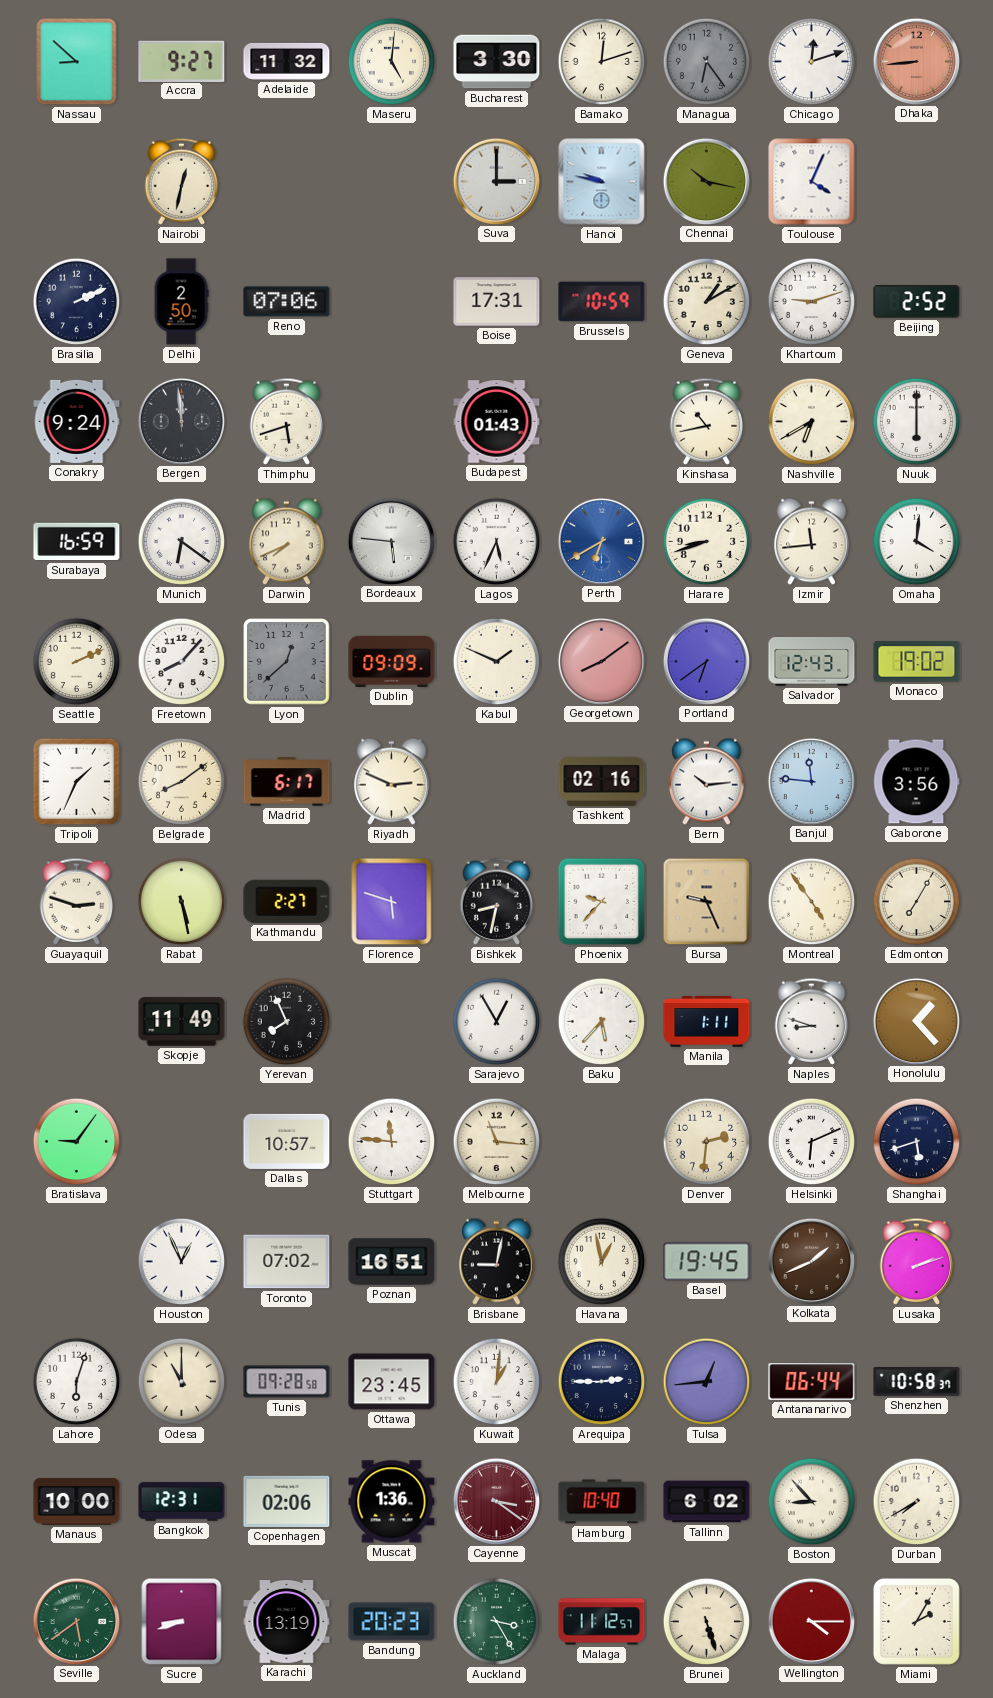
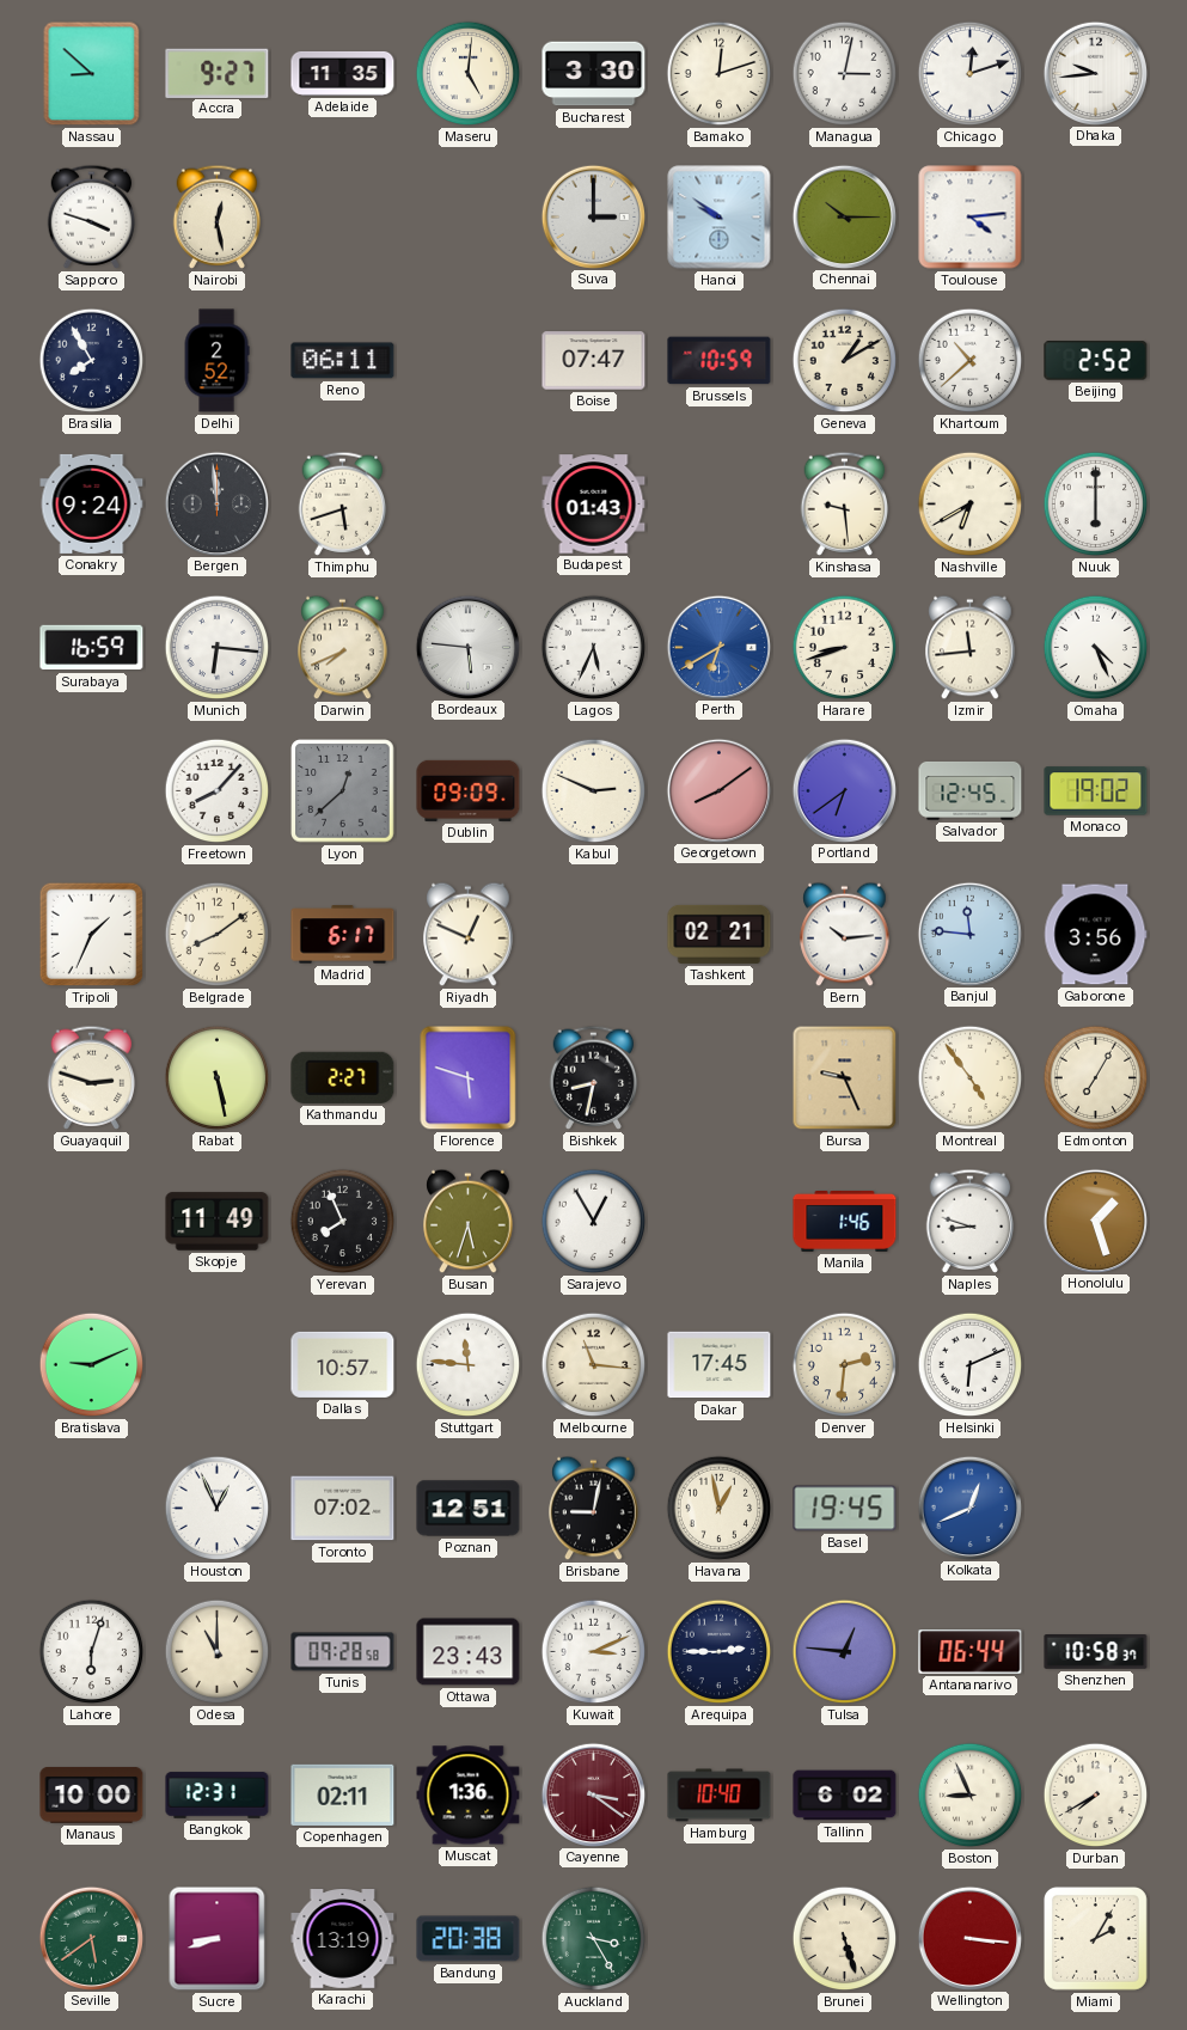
Adelaide: 11:32 -> 11:35
Managua: 6:24 -> 3:02
Managua dial: grey -> white
Dhaka: 8:44 -> 9:44
Dhaka dial: salmon -> white
Sapporo: none -> 3:48
Nairobi: 12:32 -> 12:28
Hanoi: 9:47 -> 9:51
Chennai: 10:17 -> 10:15
Toulouse: 4:04 -> 4:14
Brasilia: 2:11 -> 7:55
Delhi: 2:50 -> 2:52
Reno: 07:06 -> 06:11
Boise: 17:31 -> 07:47
Khartoum: 9:12 -> 10:38
Kinshasa: 10:43 -> 9:29
Munich: 6:21 -> 6:16
Omaha: 4:01 -> 4:26
Seattle: 2:11 -> none
Kabul: 1:49 -> 2:49
Salvador: 12:43 -> 12:45
Riyadh: 2:49 -> 12:49
Tashkent: 02:16 -> 02:21
Phoenix: 9:37 -> none
Busan: none -> 5:33
Baku: 5:37 -> none
Manila: 1:11 -> 1:46
Honolulu: 1:23 -> 1:27
Bratislava: 9:06 -> 9:11
Dakar: none -> 17:45
Shanghai: 5:42 -> none
Poznan: 16:51 -> 12:51
Kolkata: 1:41 -> 12:41
Kolkata dial: brown -> blue
Lusaka: 2:12 -> none
Ottawa: 23:45 -> 23:43
Kuwait: 1:01 -> 3:11
Tulsa: 12:44 -> 12:46
Copenhagen: 02:06 -> 02:11
Boston: 8:53 -> 8:56
Bandung: 20:23 -> 20:38
Malaga: 11:12 -> none
Wellington: 4:15 -> 3:16
